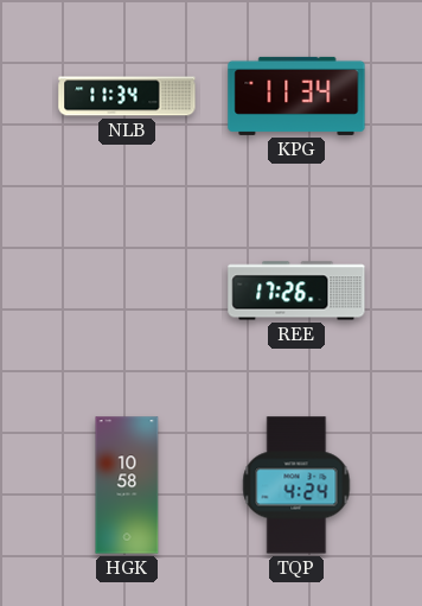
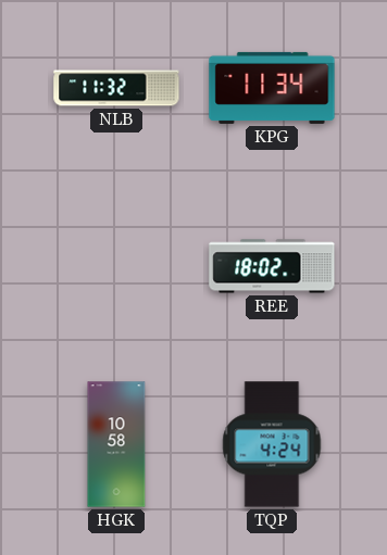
NLB: 11:34 -> 11:32
REE: 17:26 -> 18:02
